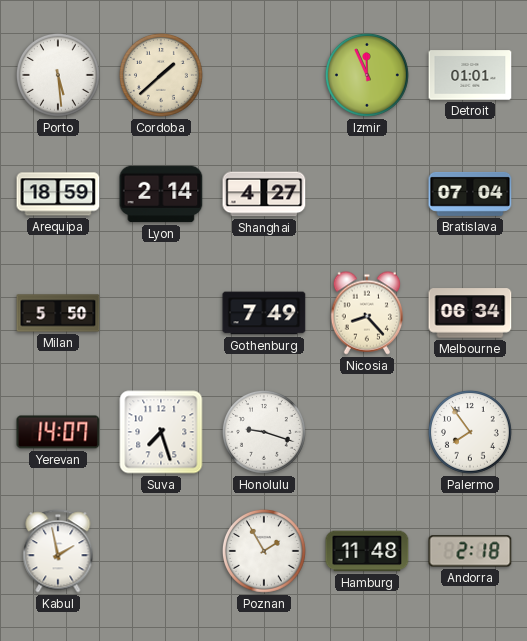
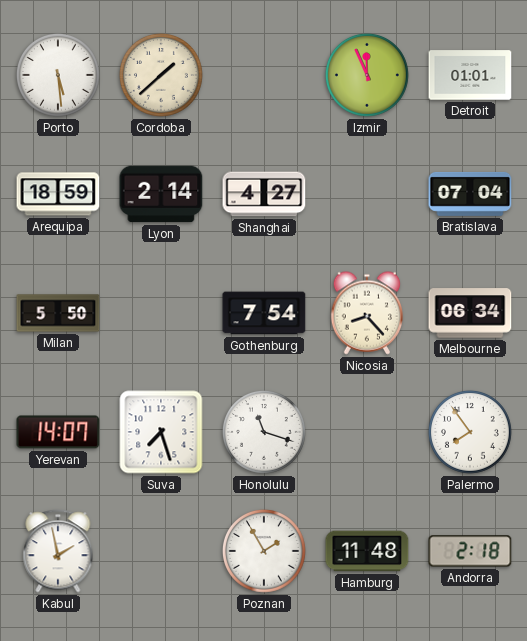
Gothenburg: 7:49 -> 7:54
Honolulu: 9:18 -> 11:18
